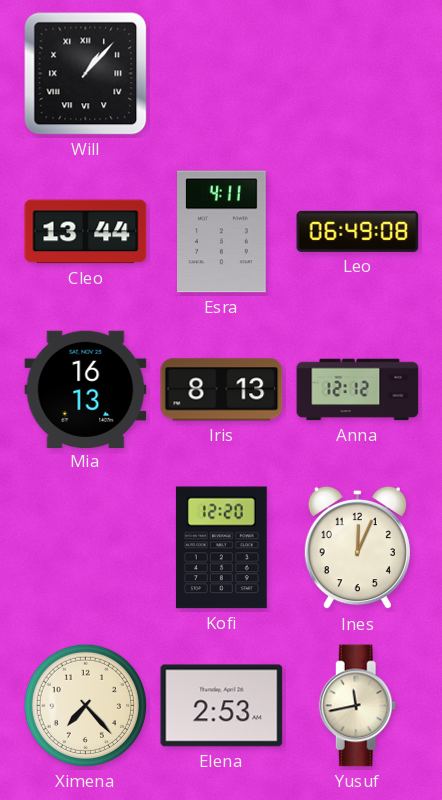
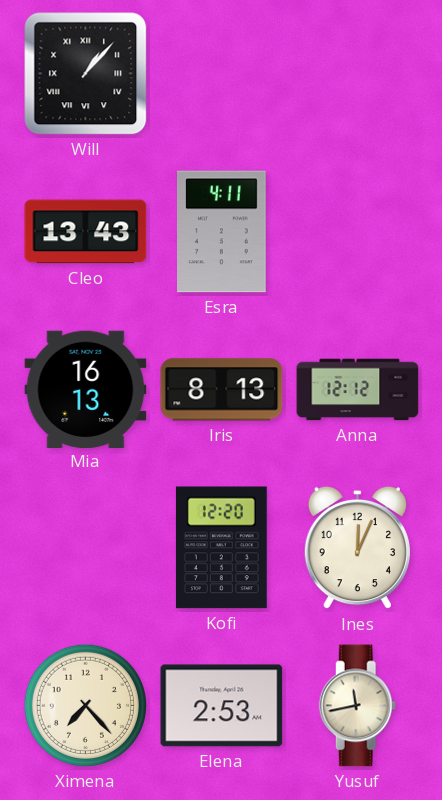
Cleo: 13:44 -> 13:43
Leo: 06:49 -> none
